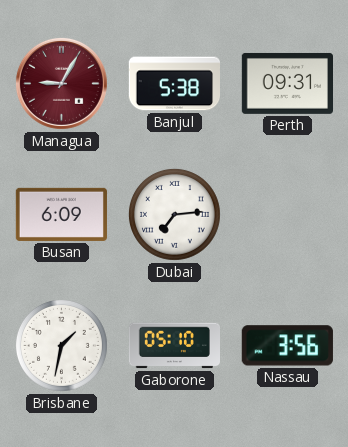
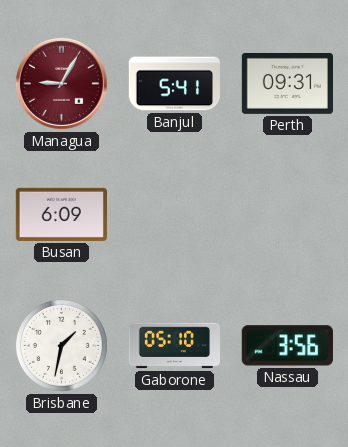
Banjul: 5:38 -> 5:41
Dubai: 7:14 -> none
